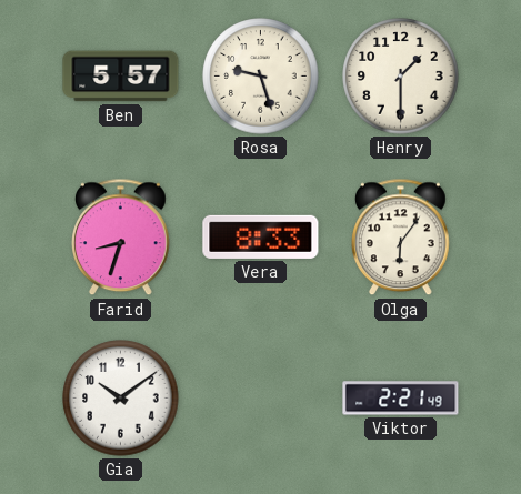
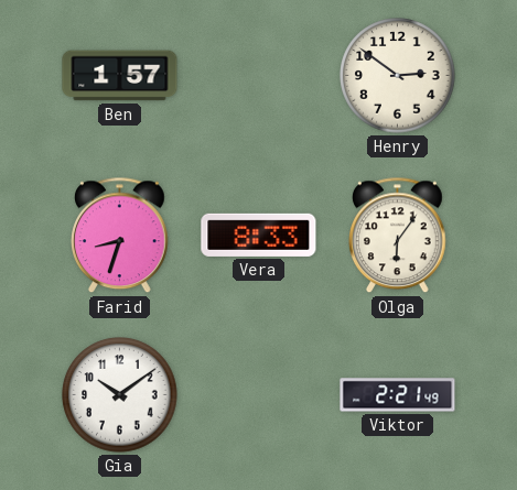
Ben: 5:57 -> 1:57
Rosa: 9:27 -> none
Henry: 1:30 -> 2:51
